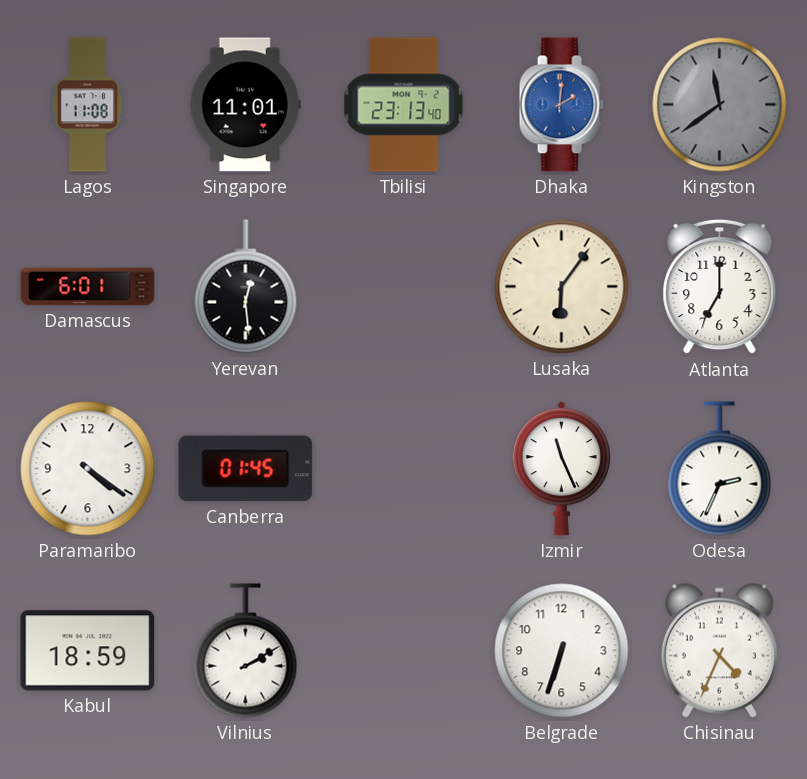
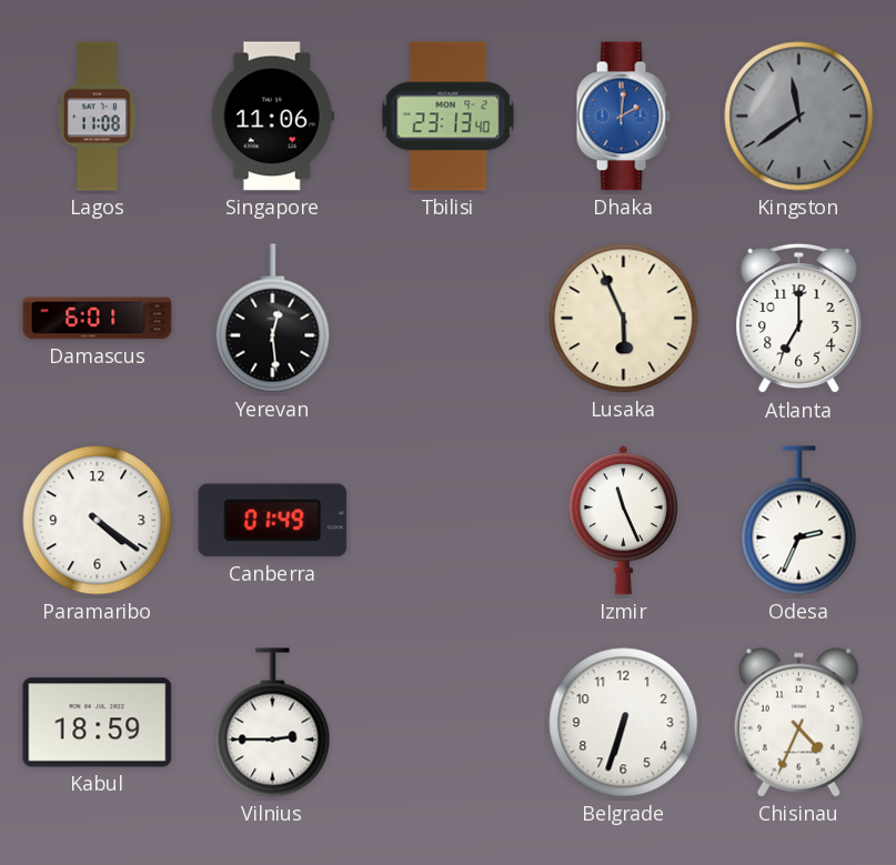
Singapore: 11:01 -> 11:06
Lusaka: 6:06 -> 5:56
Canberra: 01:45 -> 01:49
Vilnius: 2:10 -> 2:45
